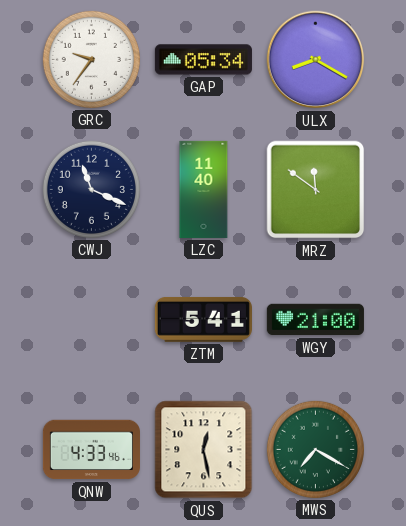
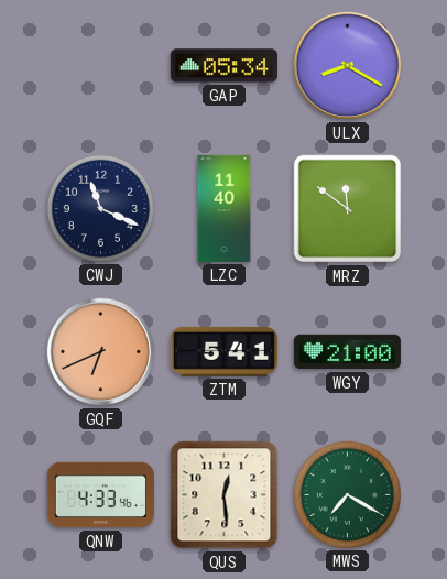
GRC: 9:36 -> none
GQF: none -> 6:41
QUS: 12:28 -> 12:29
